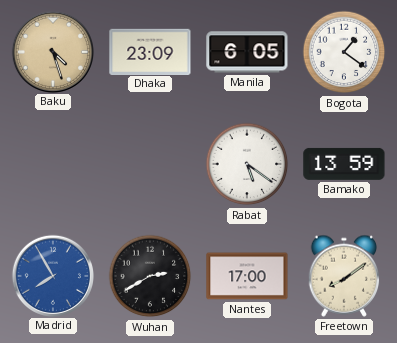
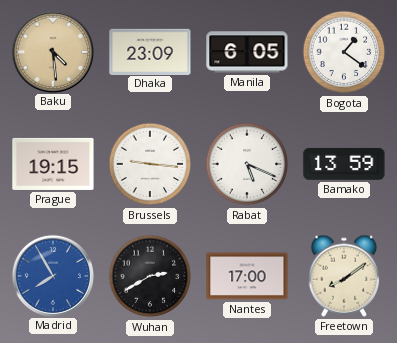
Baku: 4:27 -> 4:29
Prague: none -> 19:15
Brussels: none -> 9:16
Rabat: 5:21 -> 5:19
